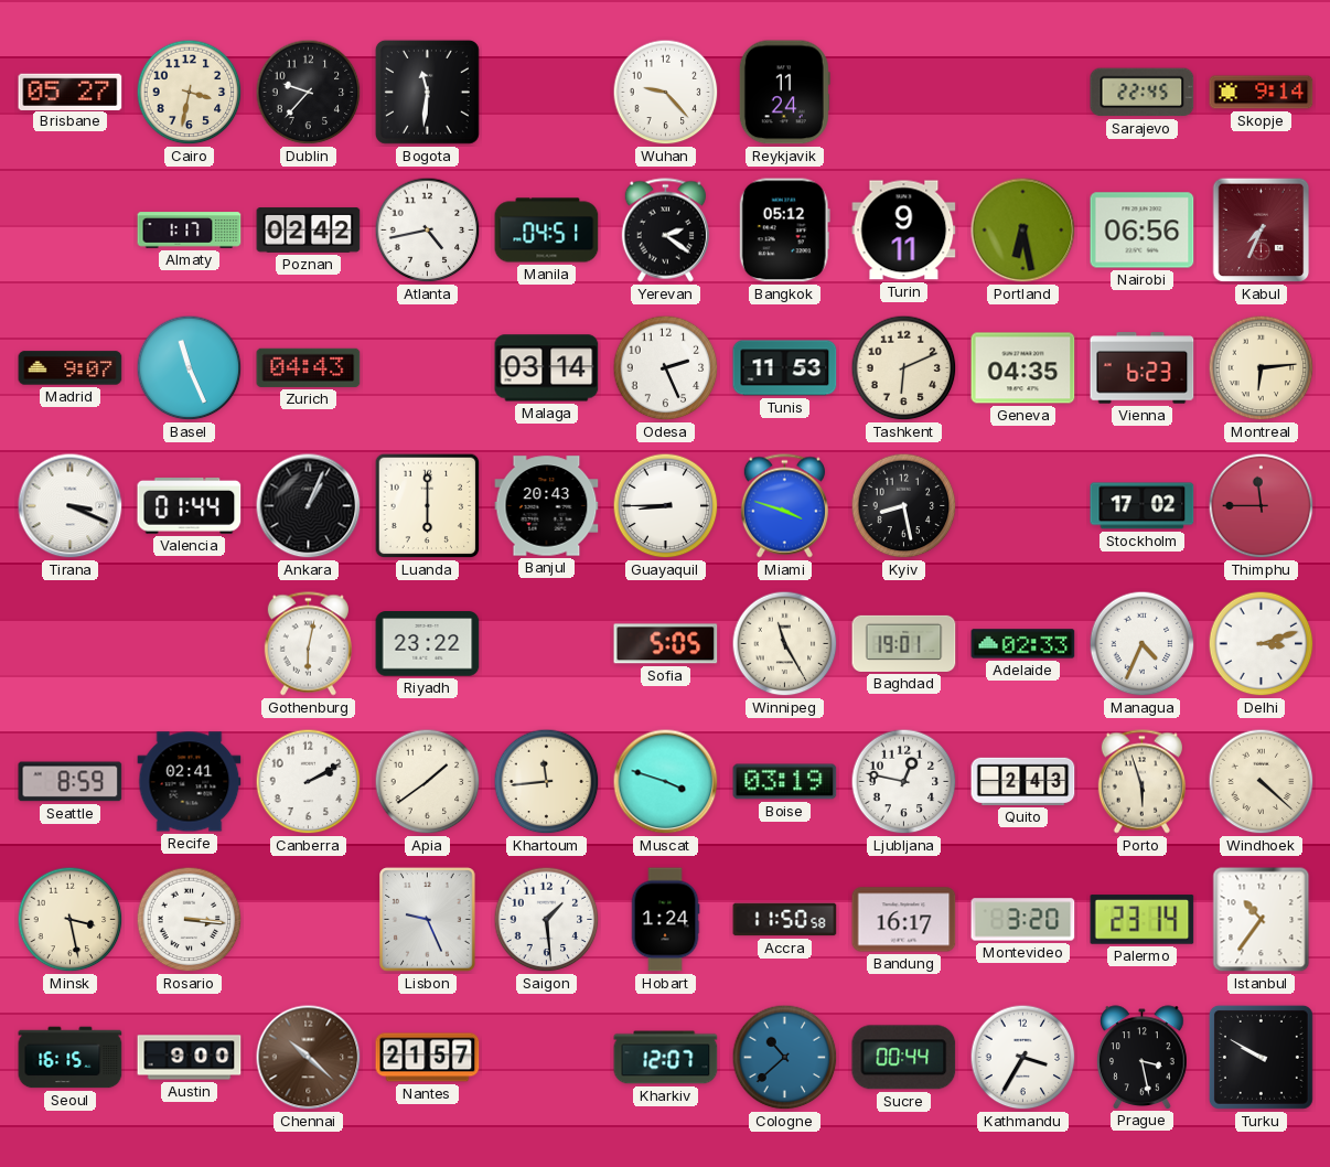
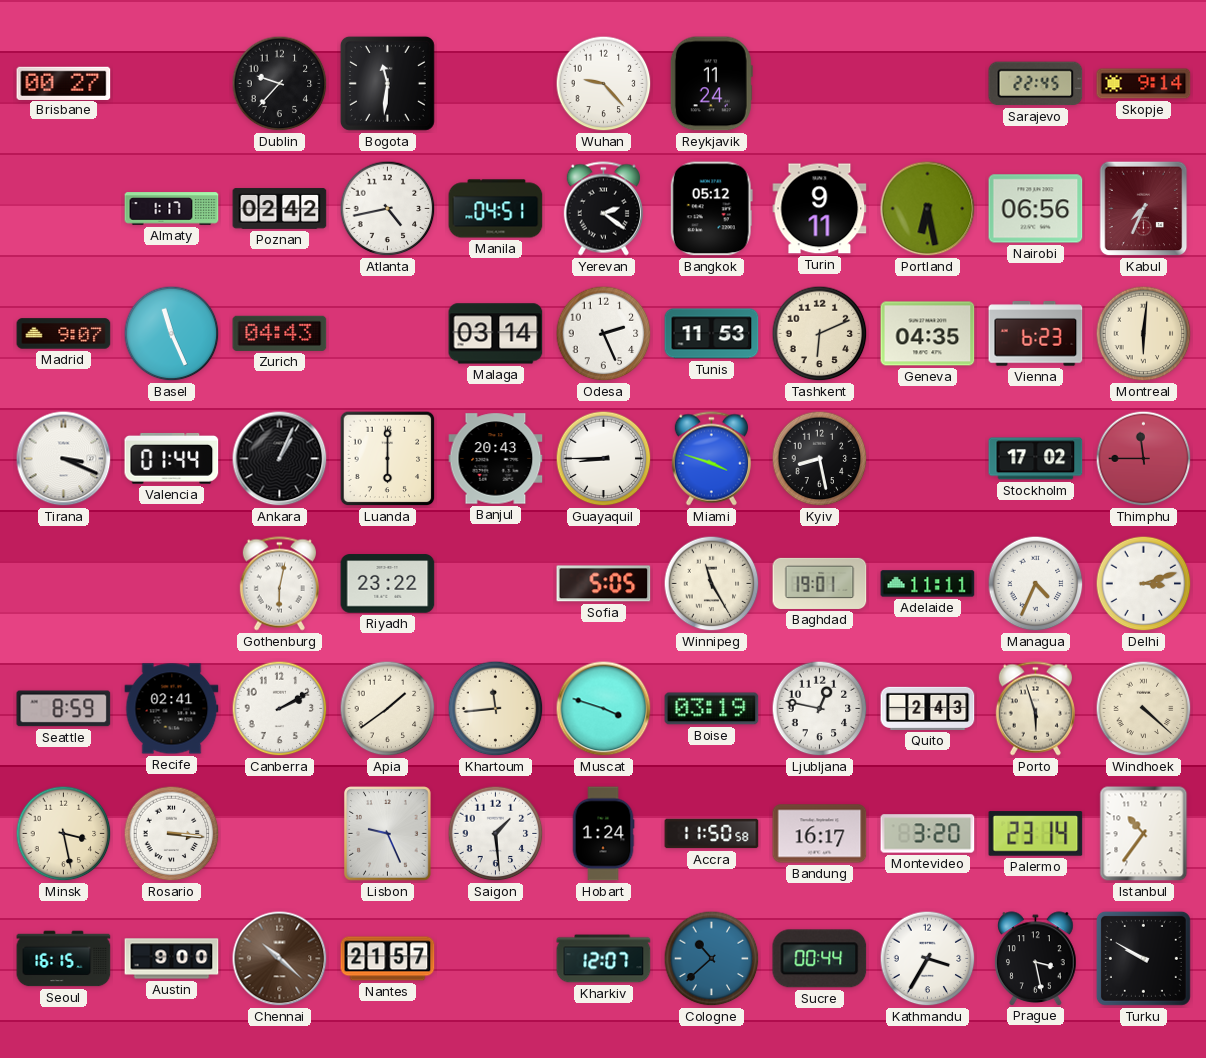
Brisbane: 05:27 -> 00:27
Cairo: 3:32 -> none
Montreal: 6:14 -> 6:01
Adelaide: 02:33 -> 11:11
